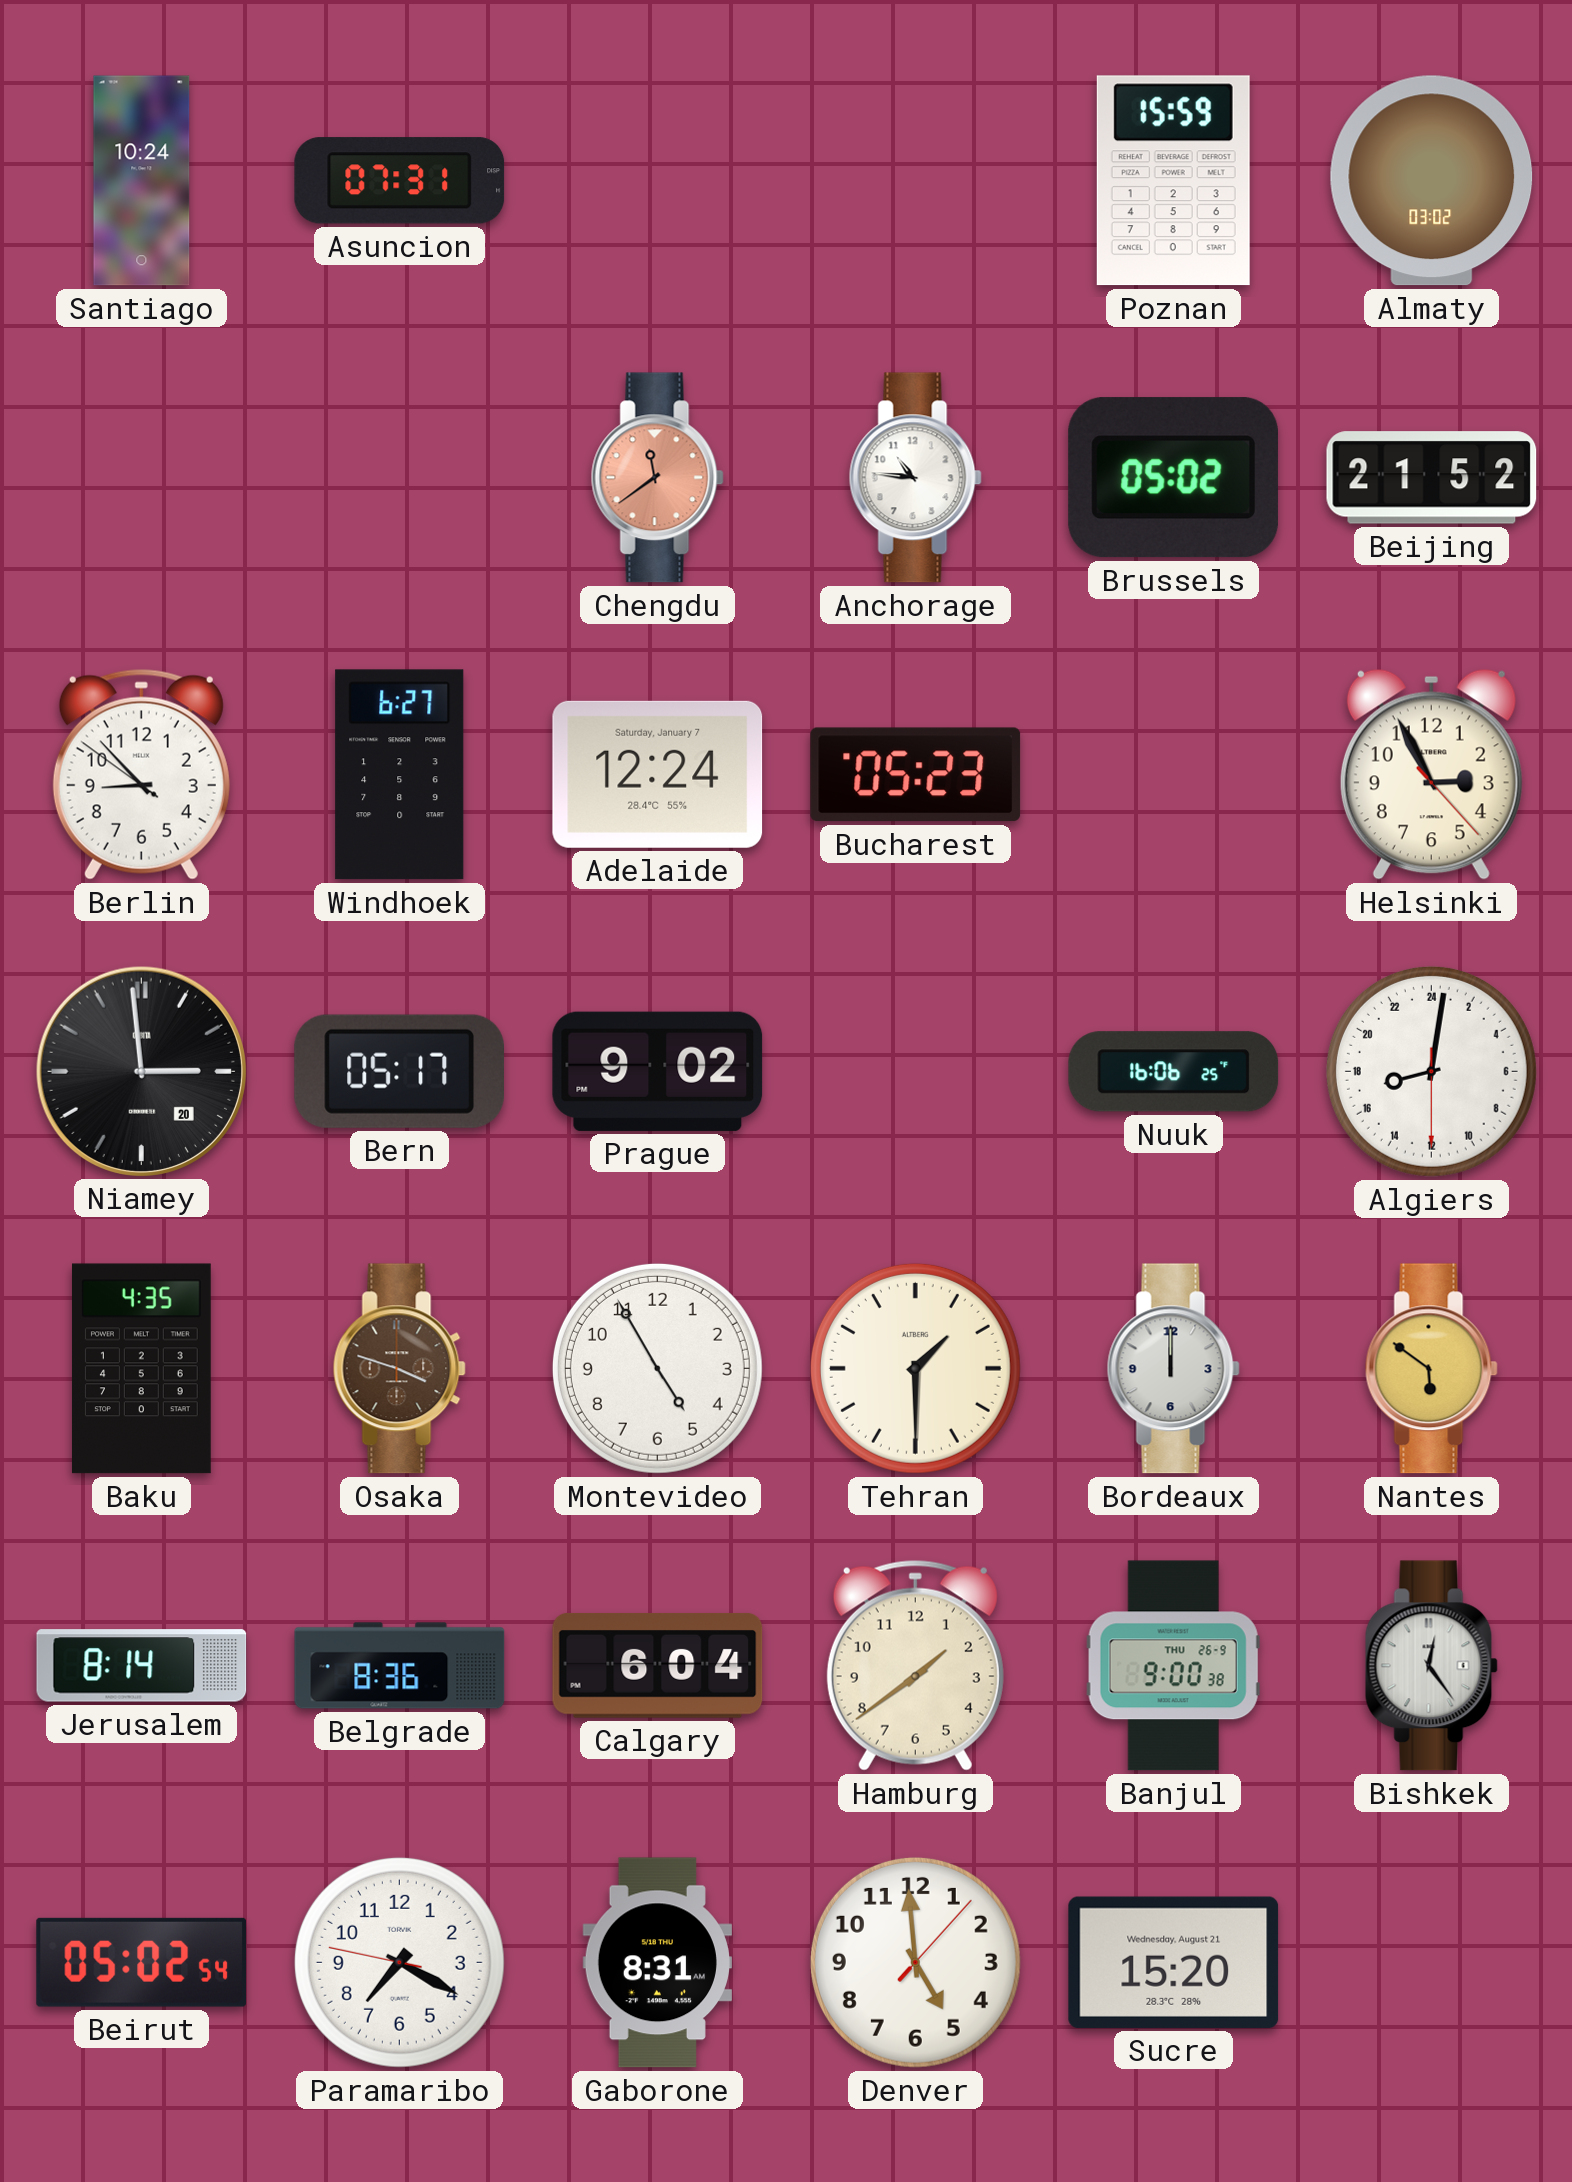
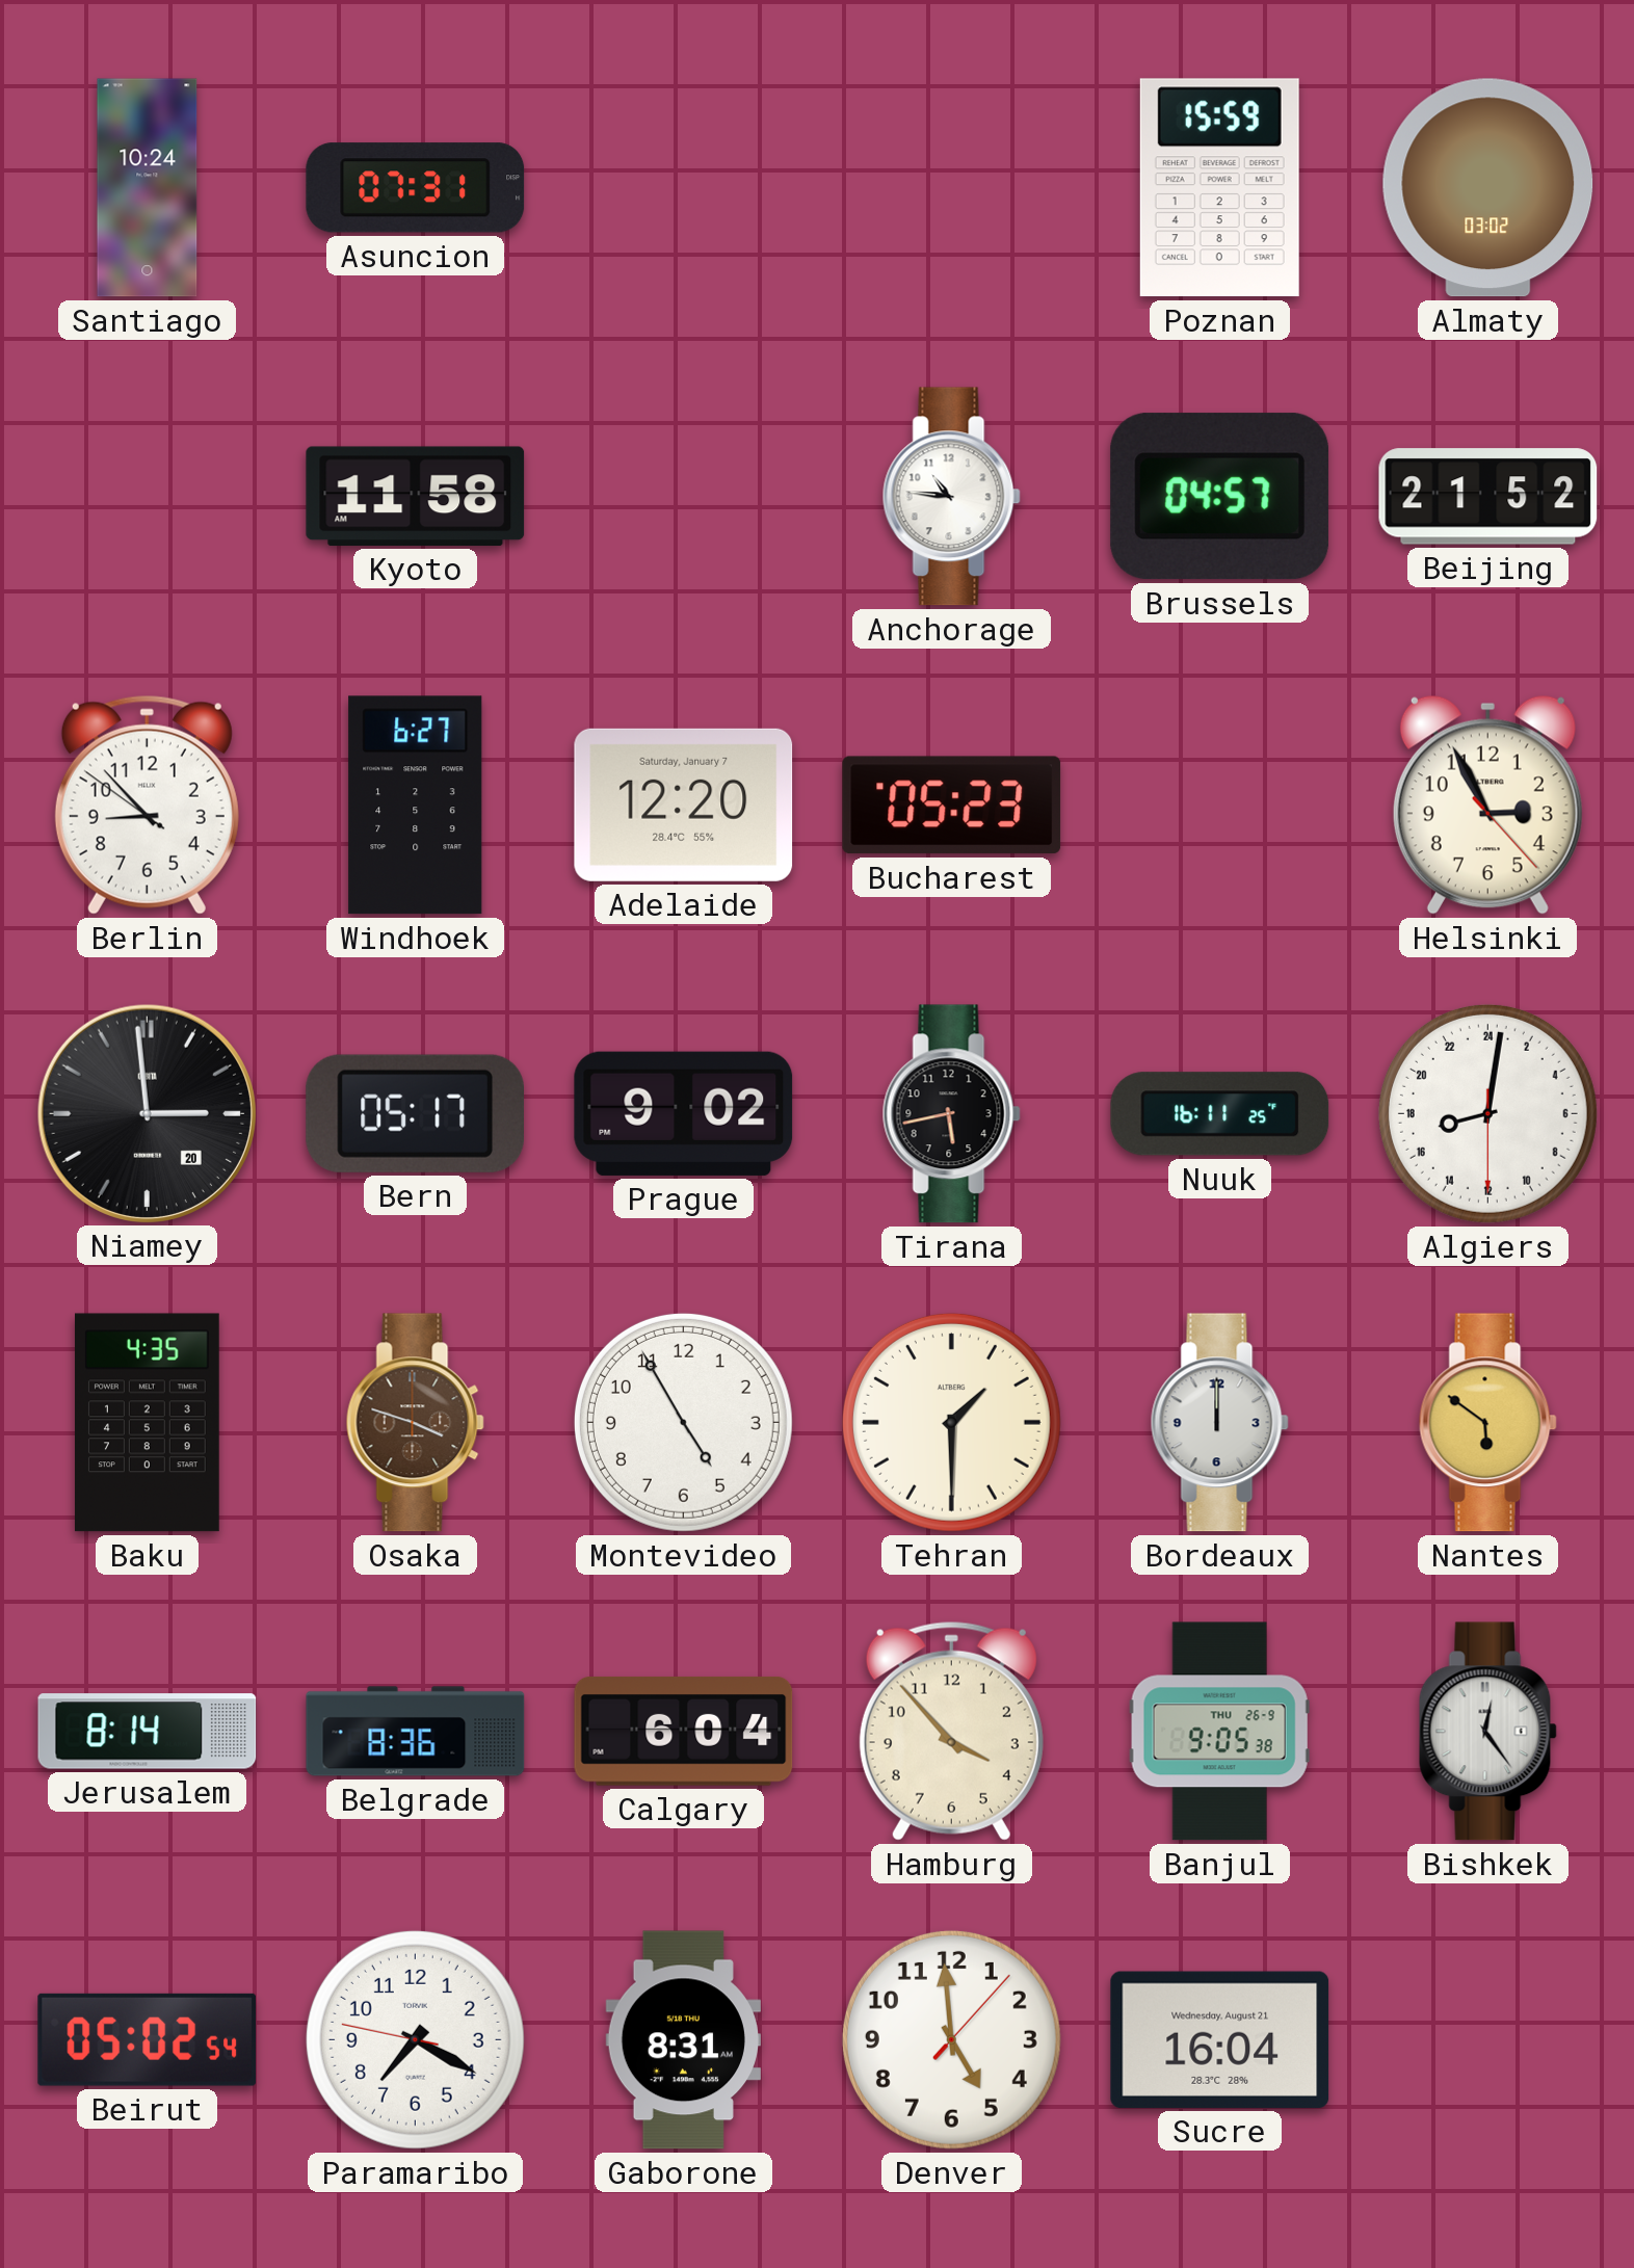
Kyoto: none -> 11:58
Chengdu: 11:39 -> none
Brussels: 05:02 -> 04:57
Adelaide: 12:24 -> 12:20
Tirana: none -> 5:43
Nuuk: 16:06 -> 16:11
Hamburg: 1:39 -> 3:53
Banjul: 9:00 -> 9:05
Sucre: 15:20 -> 16:04
